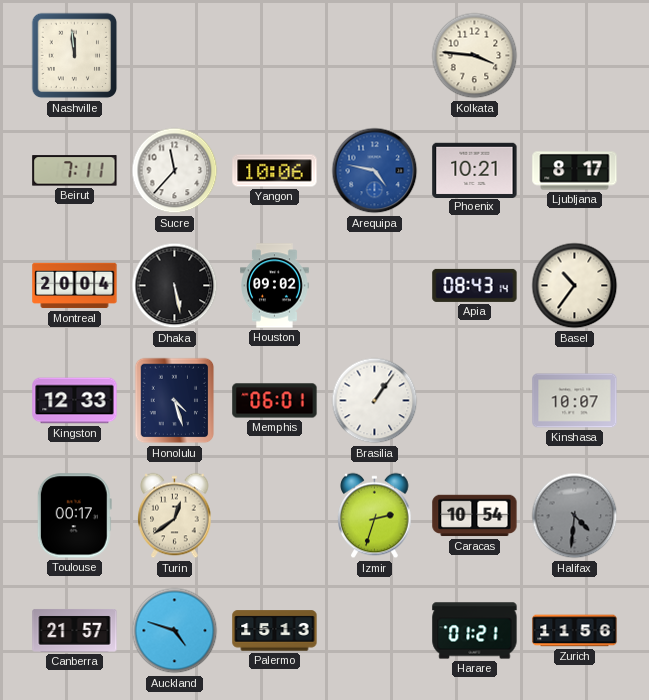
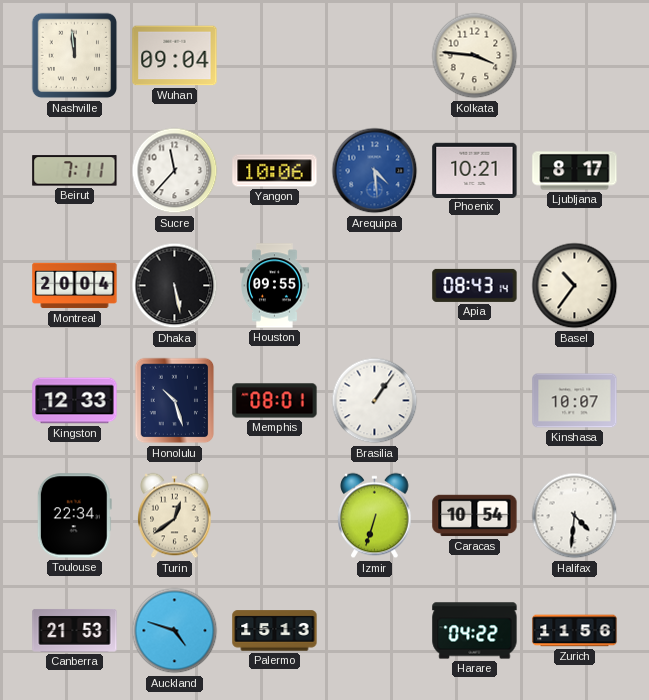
Wuhan: none -> 09:04
Arequipa: 4:47 -> 4:29
Houston: 09:02 -> 09:55
Honolulu: 4:27 -> 10:27
Memphis: 06:01 -> 08:01
Toulouse: 00:17 -> 22:34
Izmir: 2:33 -> 6:33
Halifax dial: grey -> white
Canberra: 21:57 -> 21:53
Harare: 01:21 -> 04:22
